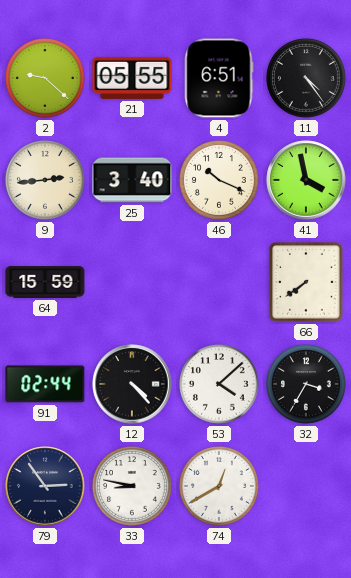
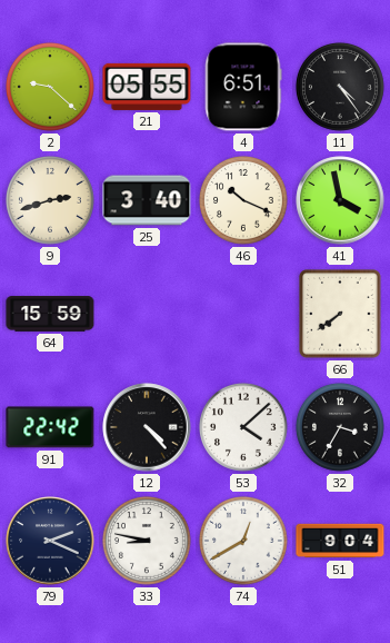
9: 2:44 -> 2:42
91: 02:44 -> 22:42
79: 2:54 -> 2:19
51: none -> 9:04
